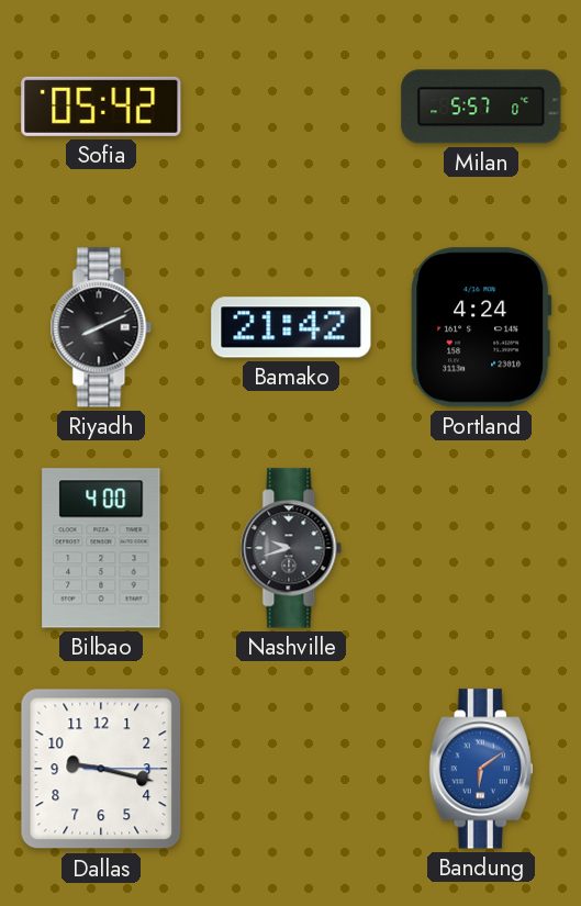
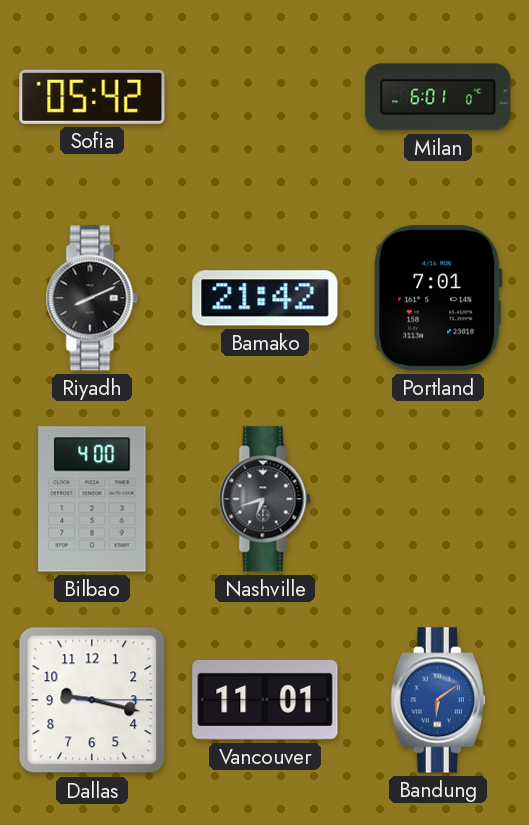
Milan: 5:57 -> 6:01
Portland: 4:24 -> 7:01
Nashville: 9:42 -> 6:42
Vancouver: none -> 11:01
